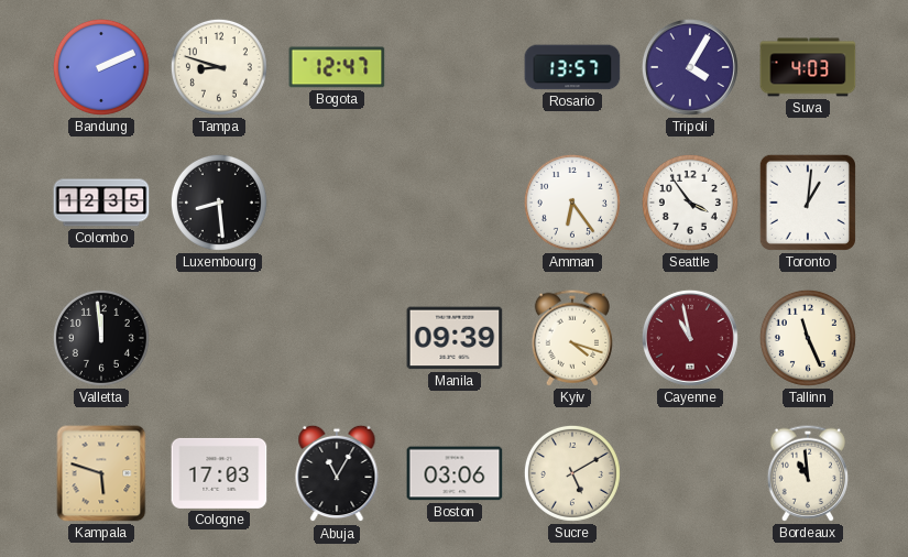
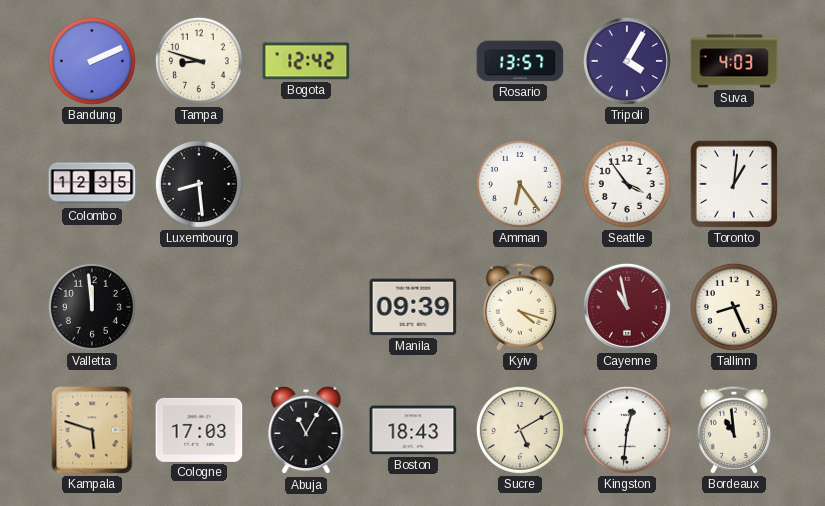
Bogota: 12:47 -> 12:42
Tallinn: 11:26 -> 8:26
Boston: 03:06 -> 18:43
Kingston: none -> 12:31
